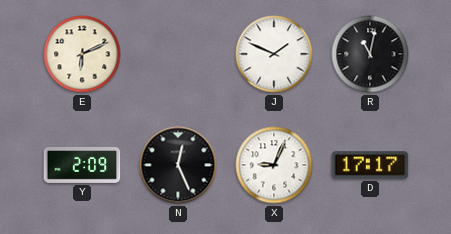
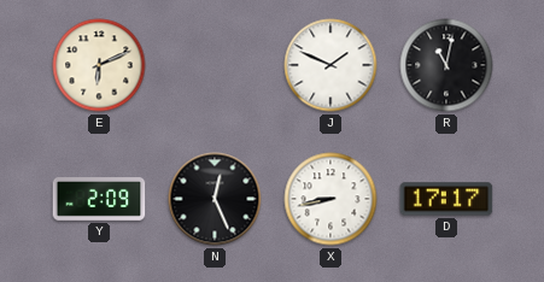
X: 9:04 -> 8:43
